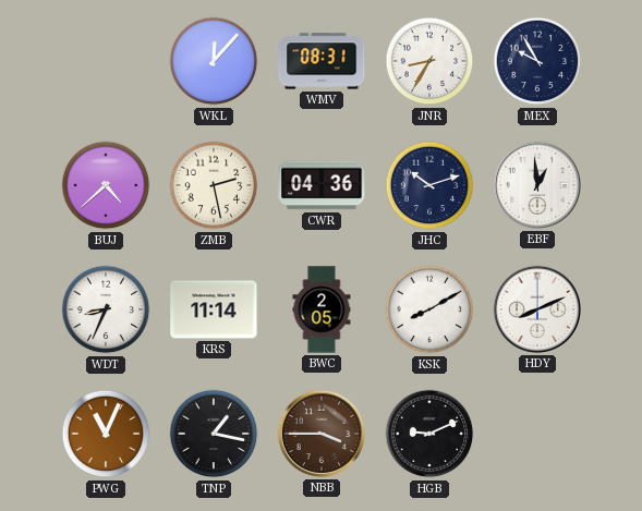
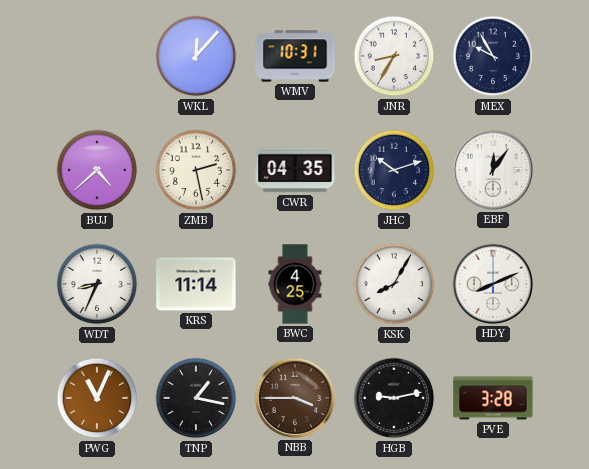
WMV: 08:31 -> 10:31
CWR: 04:36 -> 04:35
EBF: 12:59 -> 12:06
BWC: 2:05 -> 4:25
KSK: 8:10 -> 8:05
HGB: 9:11 -> 9:13
PVE: none -> 3:28
